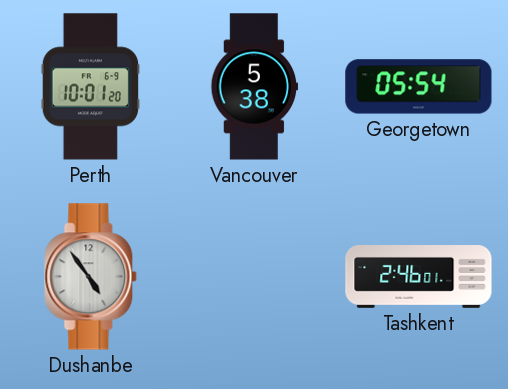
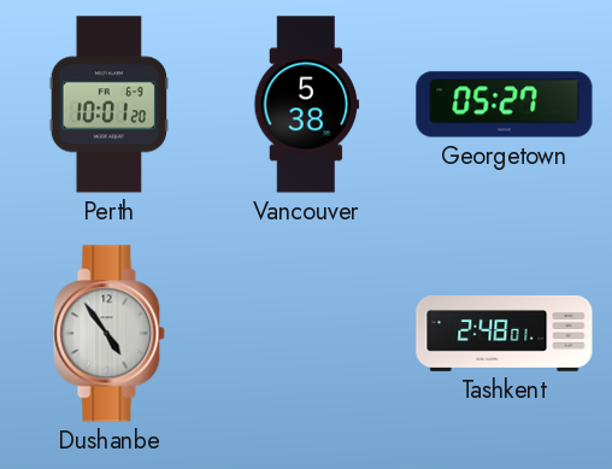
Georgetown: 05:54 -> 05:27
Tashkent: 2:46 -> 2:48
